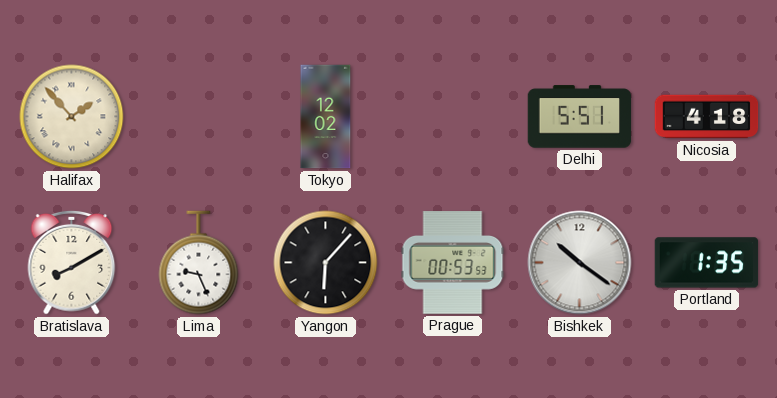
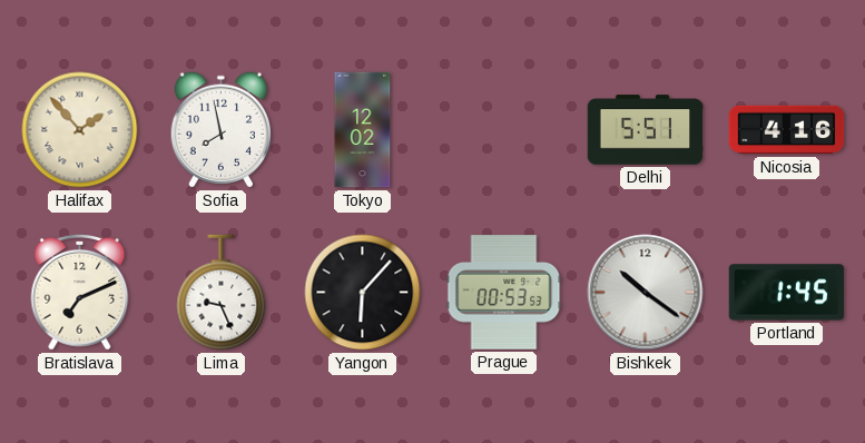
Sofia: none -> 7:58
Nicosia: 4:18 -> 4:16
Bratislava: 8:10 -> 7:11
Portland: 1:35 -> 1:45
